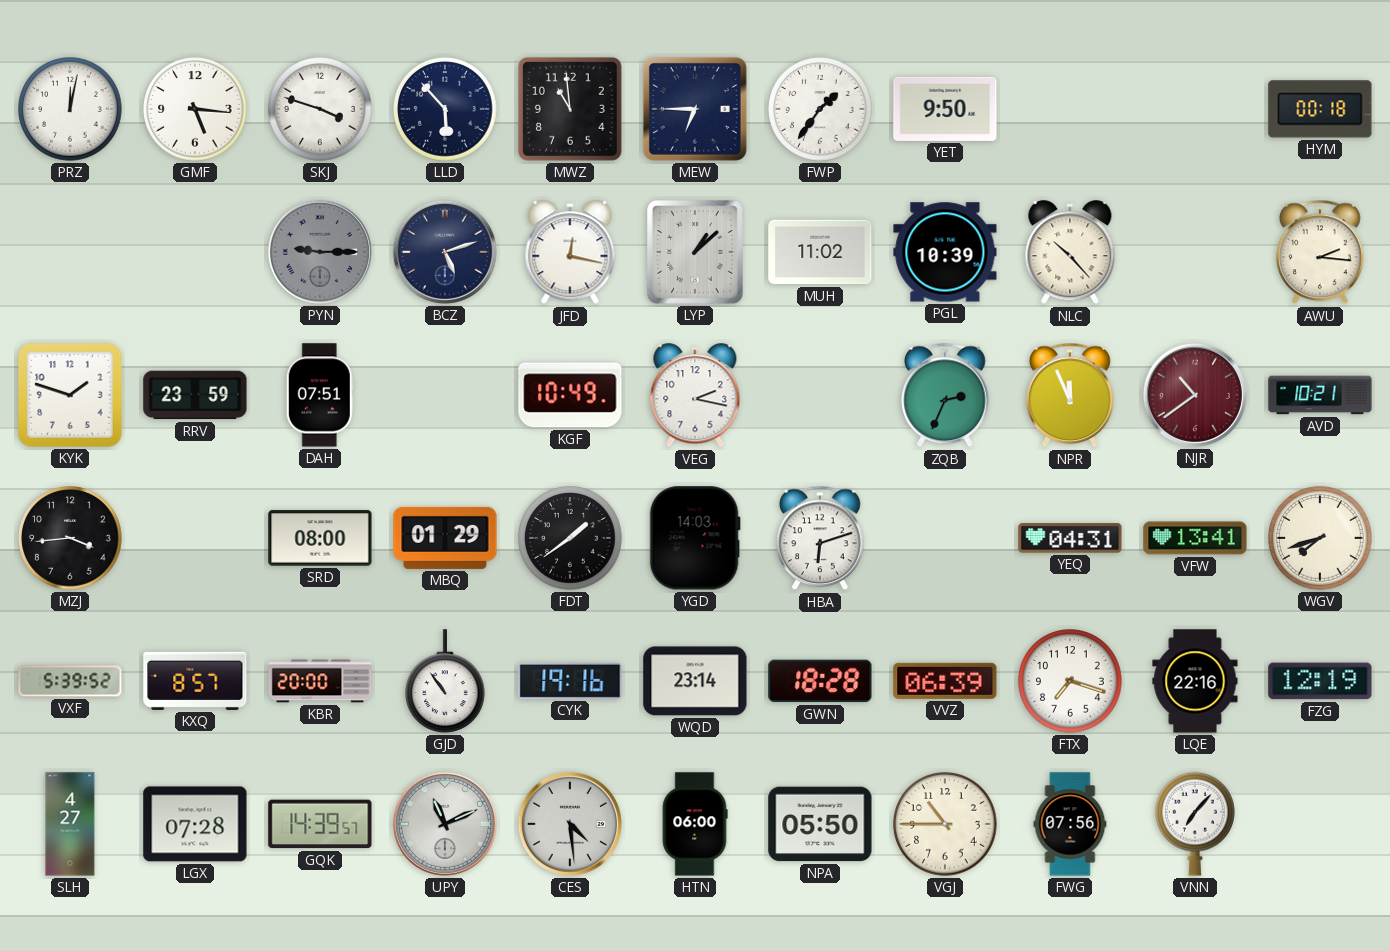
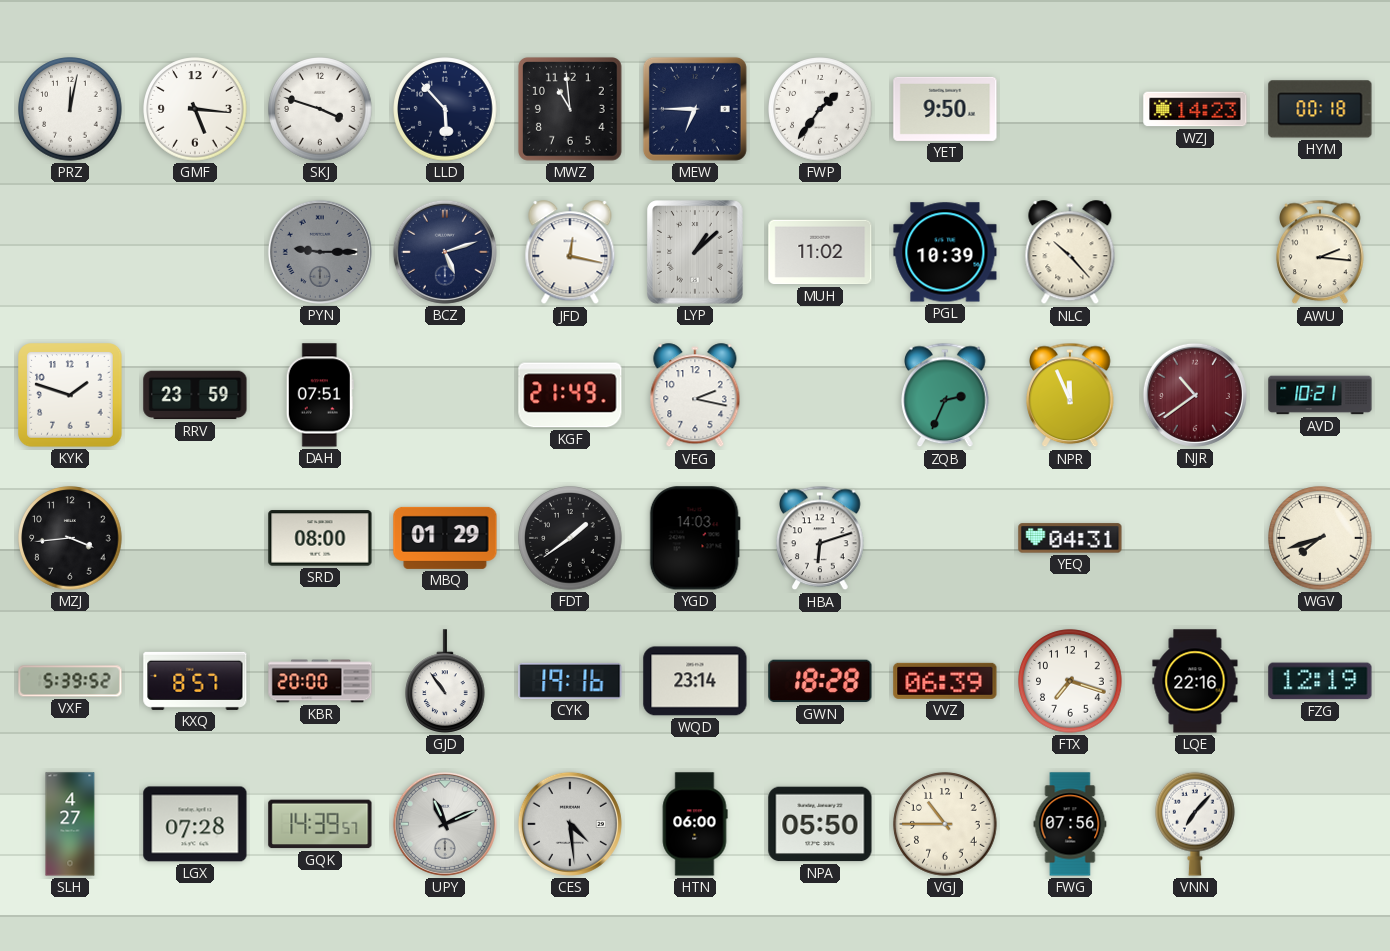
WZJ: none -> 14:23
KGF: 10:49 -> 21:49
VFW: 13:41 -> none
